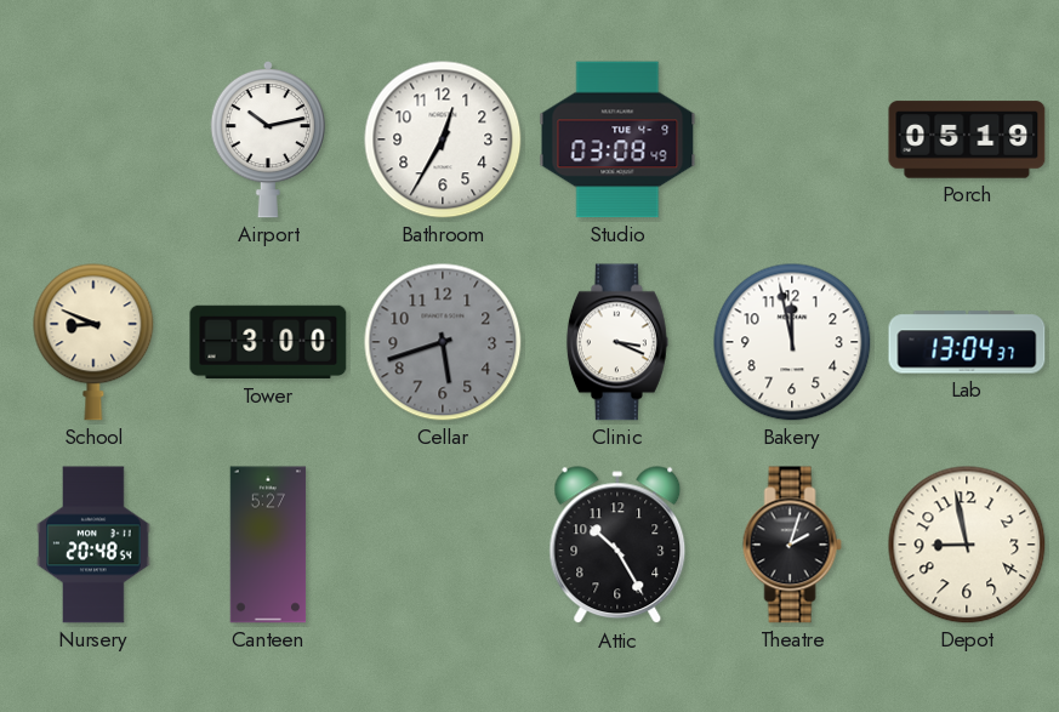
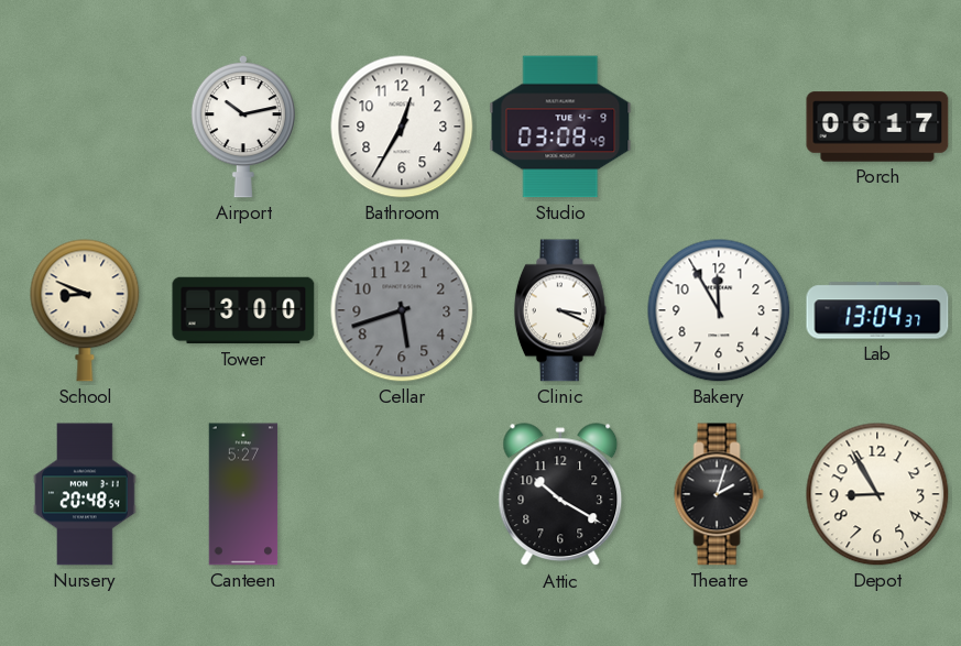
Porch: 05:19 -> 06:17
Bakery: 11:58 -> 11:55
Attic: 10:25 -> 10:20
Depot: 8:58 -> 8:55
